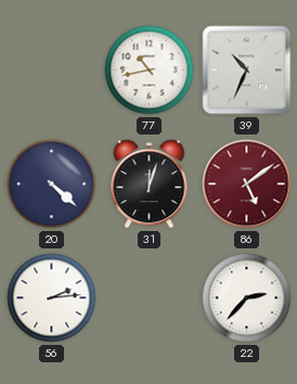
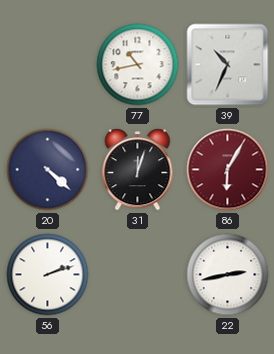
86: 5:09 -> 6:05
56: 2:14 -> 2:12
22: 2:37 -> 2:43
